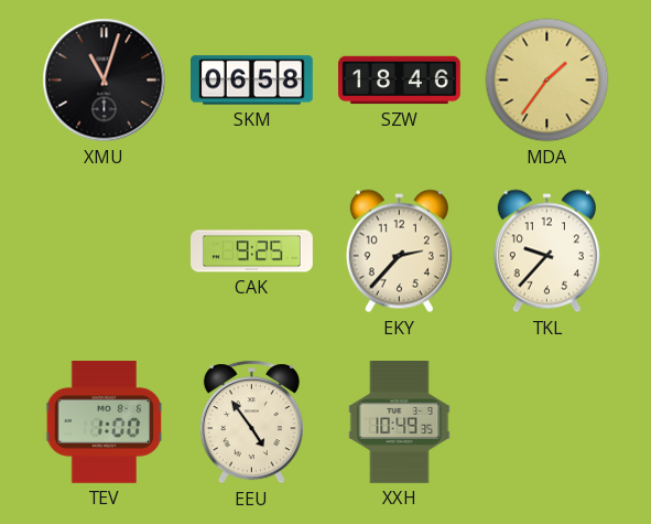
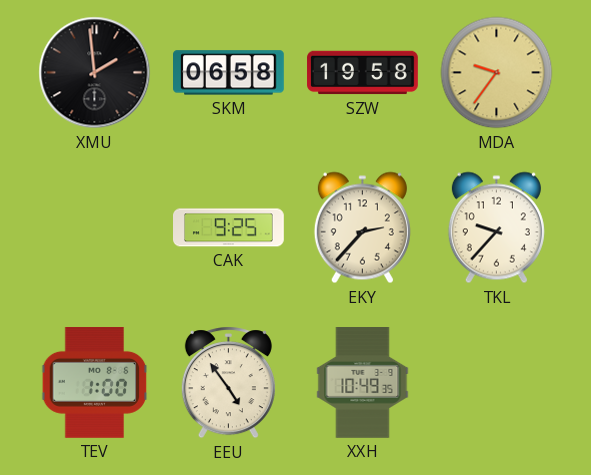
XMU: 11:03 -> 1:59
SZW: 18:46 -> 19:58
MDA: 1:36 -> 9:36
